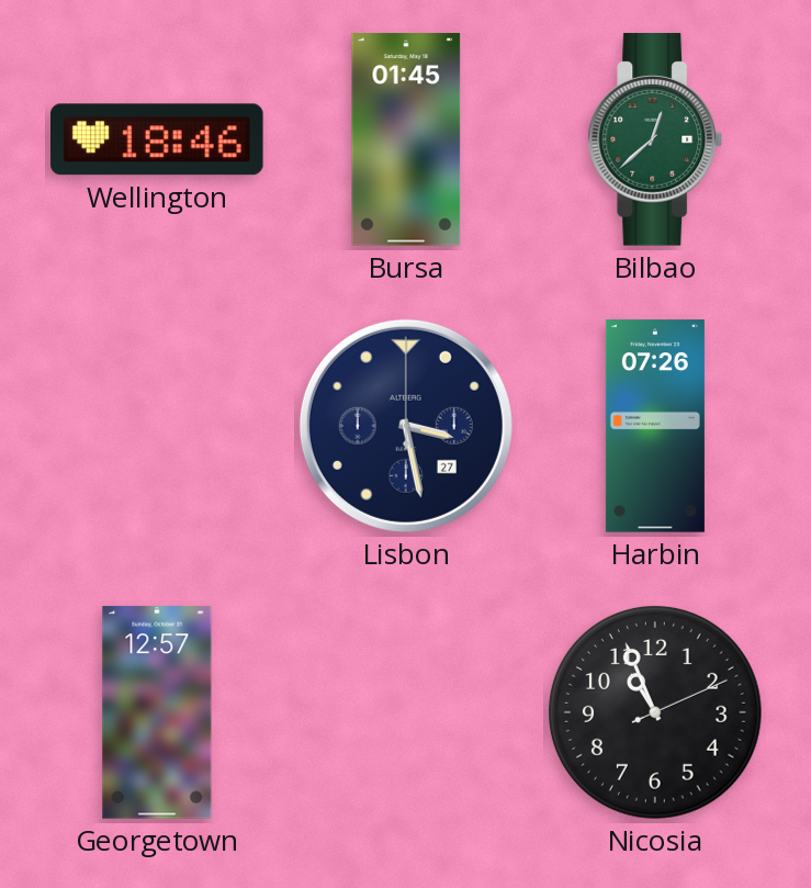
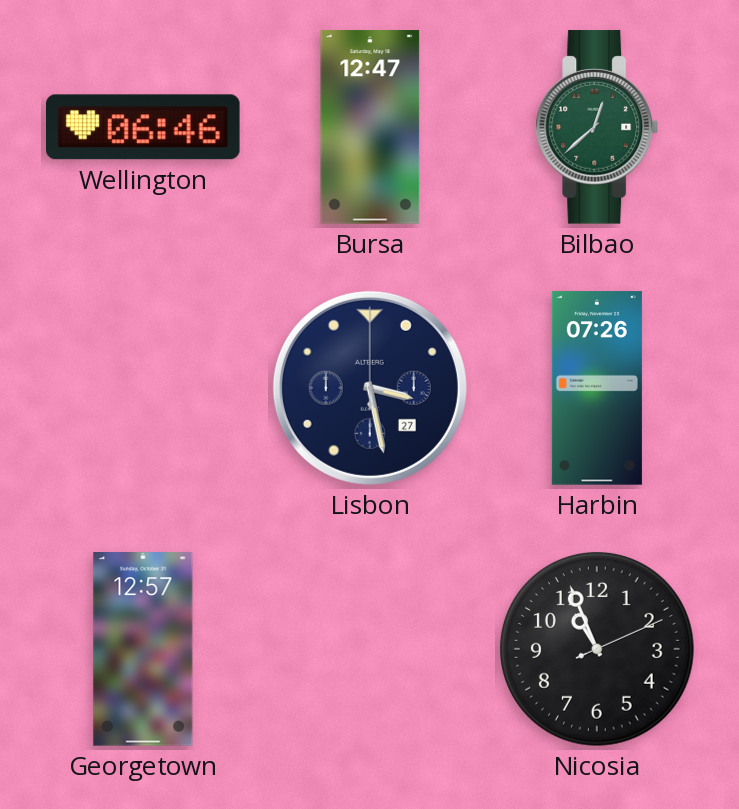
Wellington: 18:46 -> 06:46
Bursa: 01:45 -> 12:47
